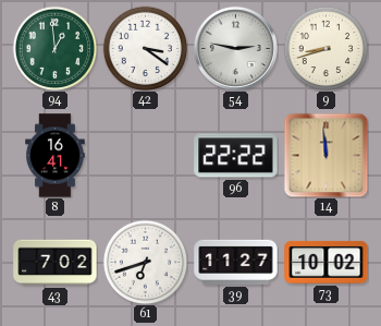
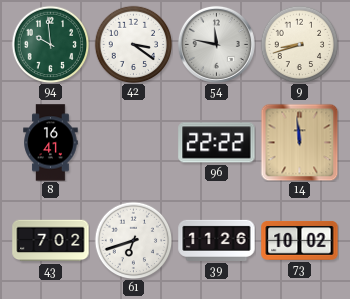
94: 12:59 -> 9:59
54: 2:47 -> 11:47
39: 11:27 -> 11:26
